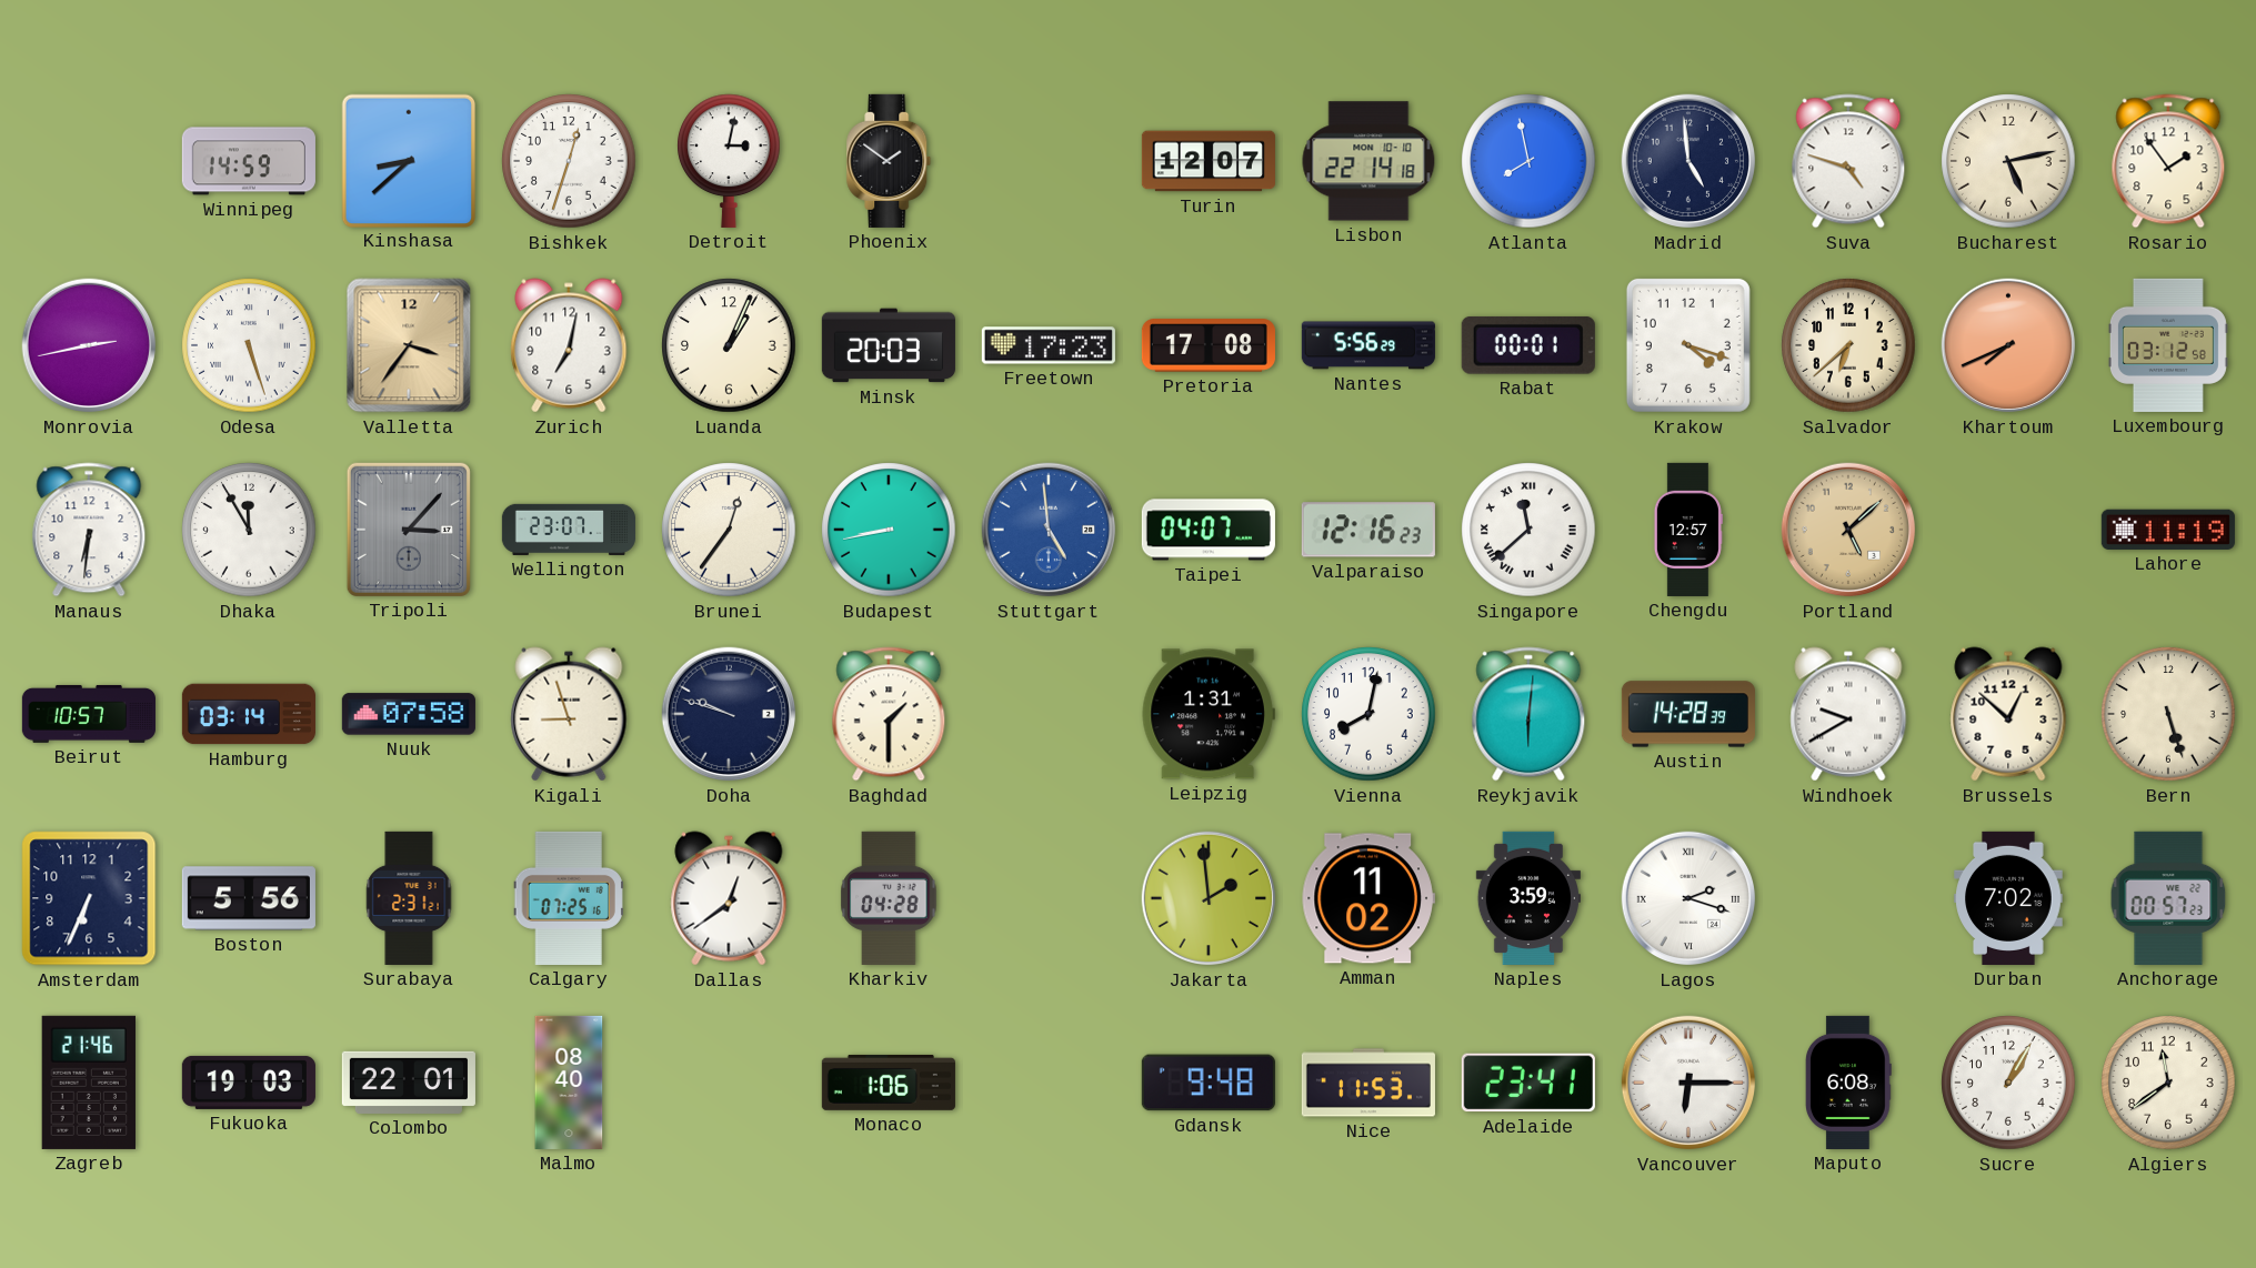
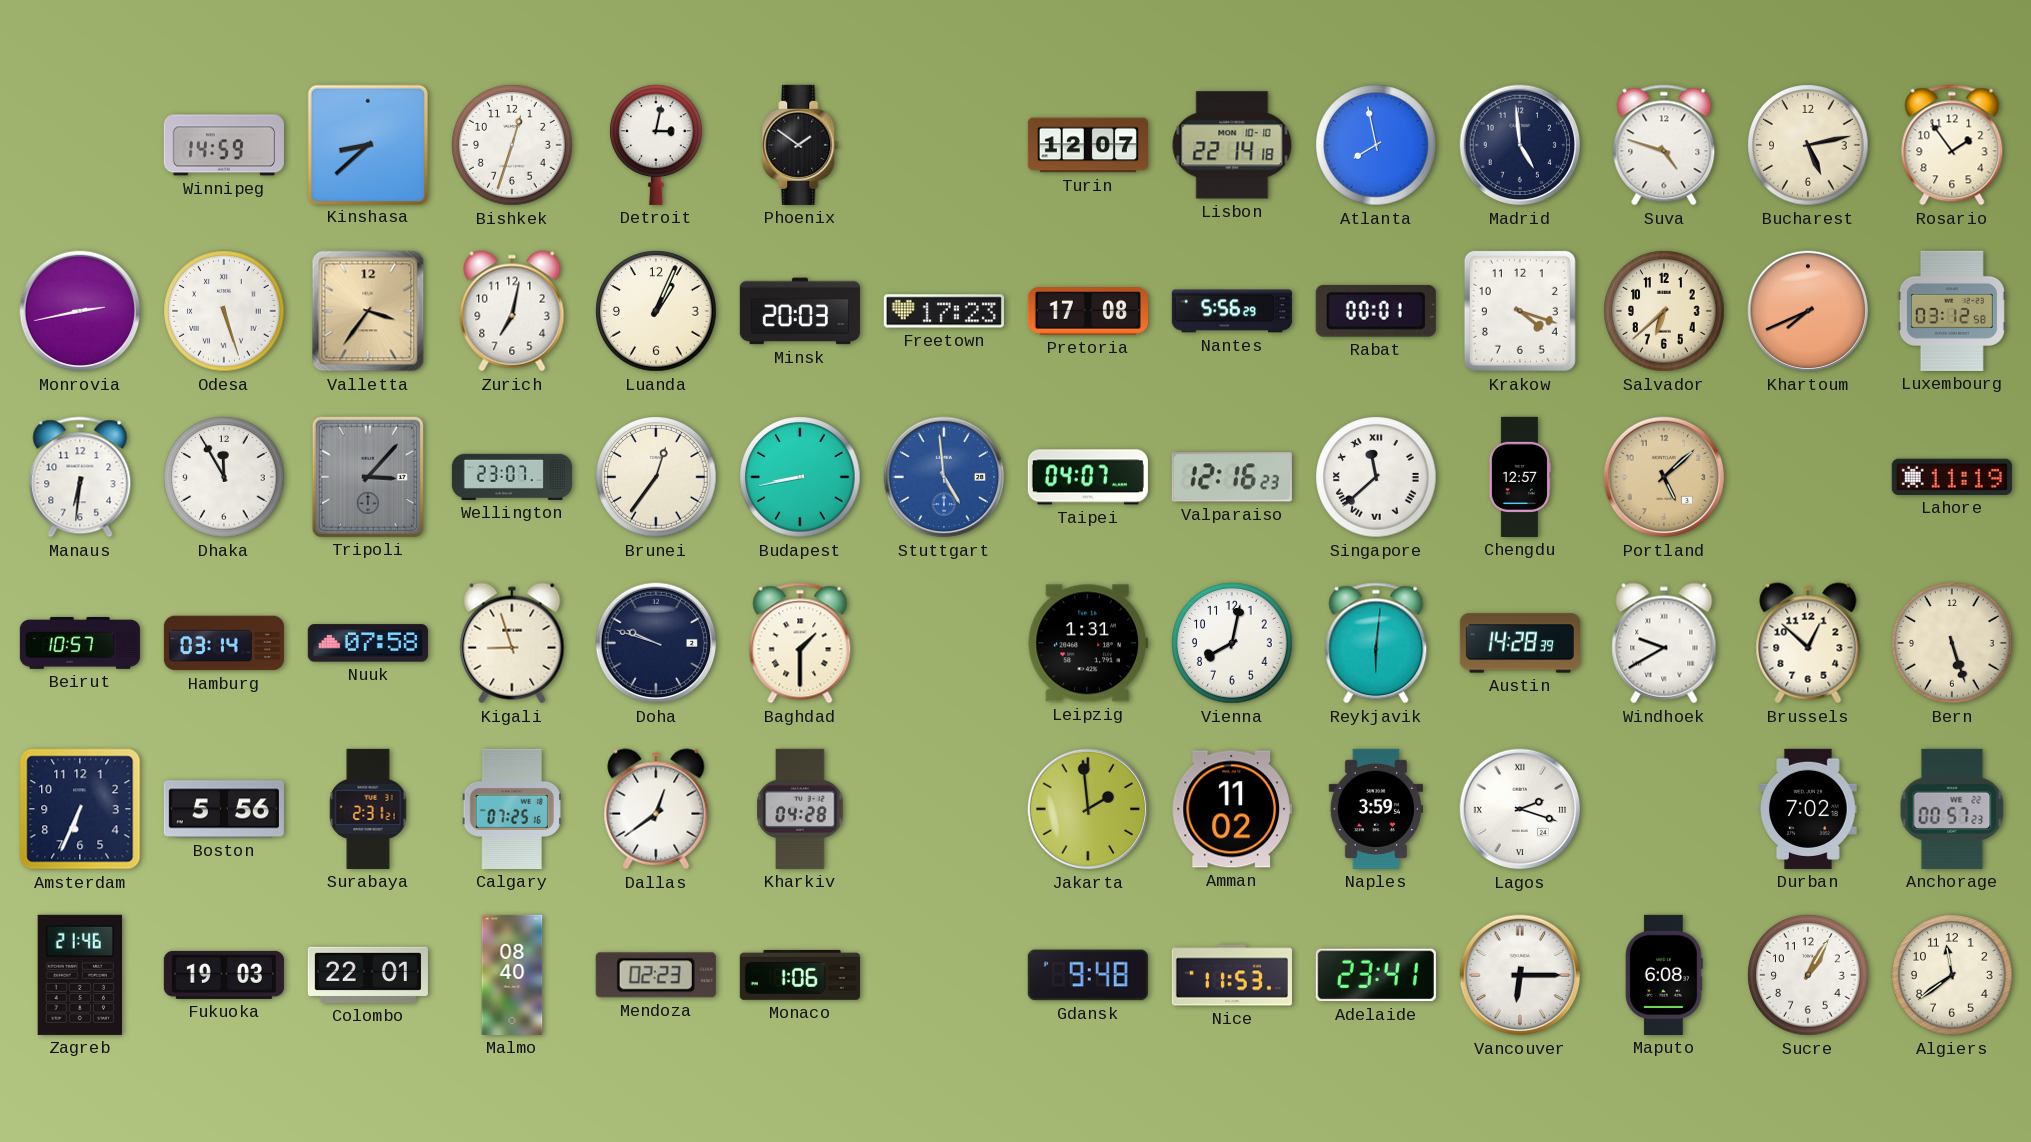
Mendoza: none -> 02:23
